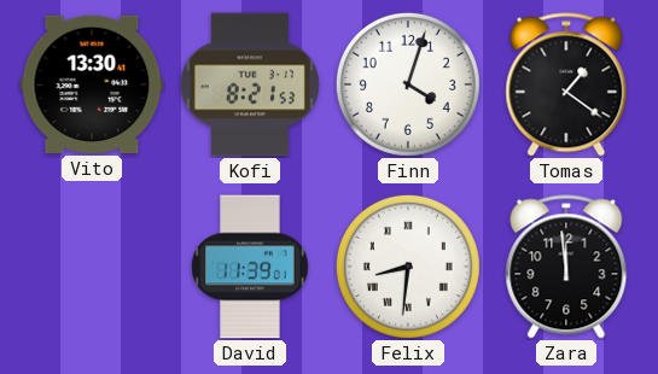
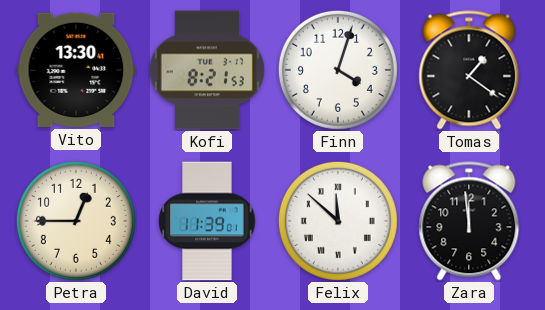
Petra: none -> 12:45
Felix: 8:31 -> 11:52
